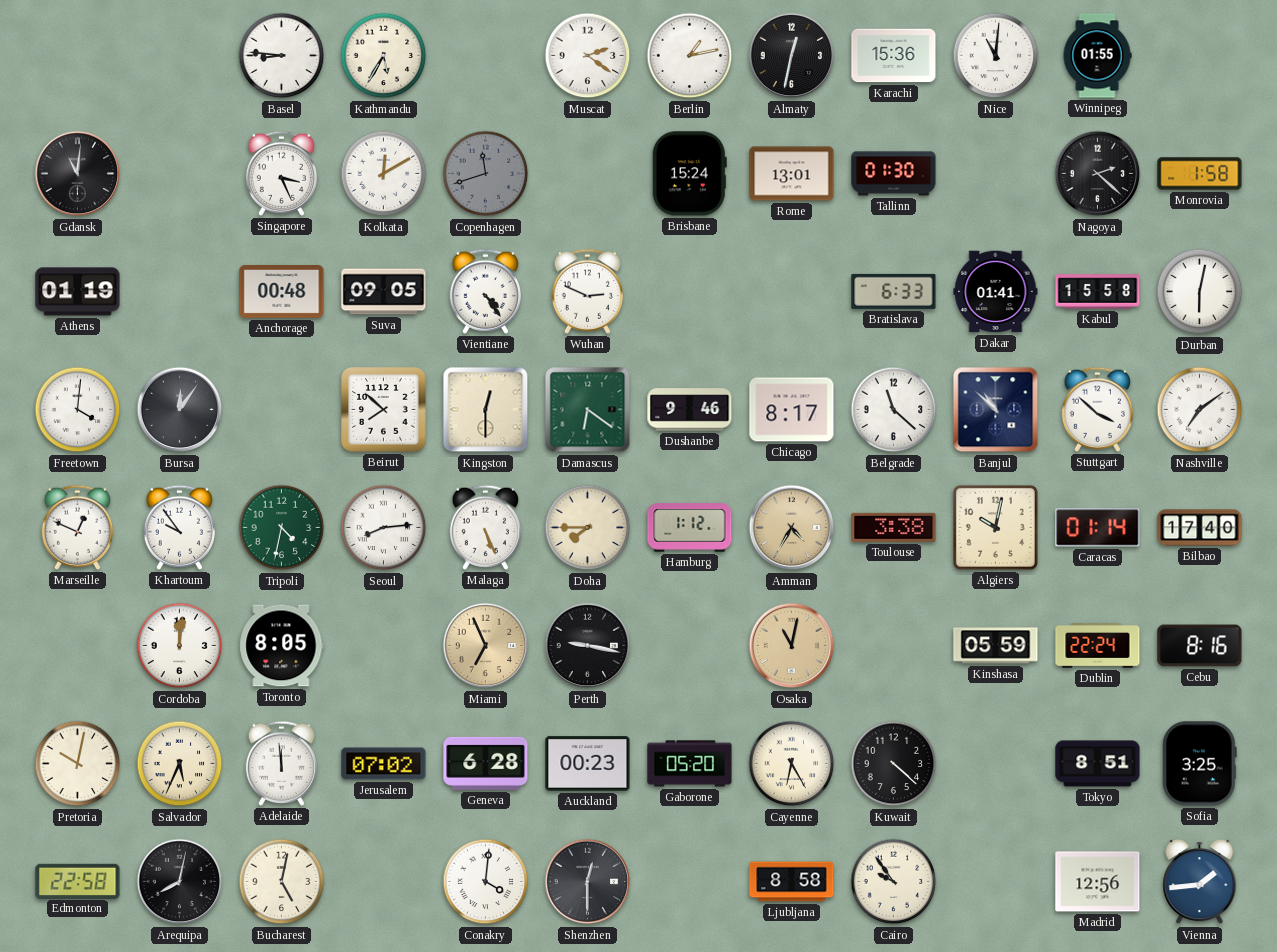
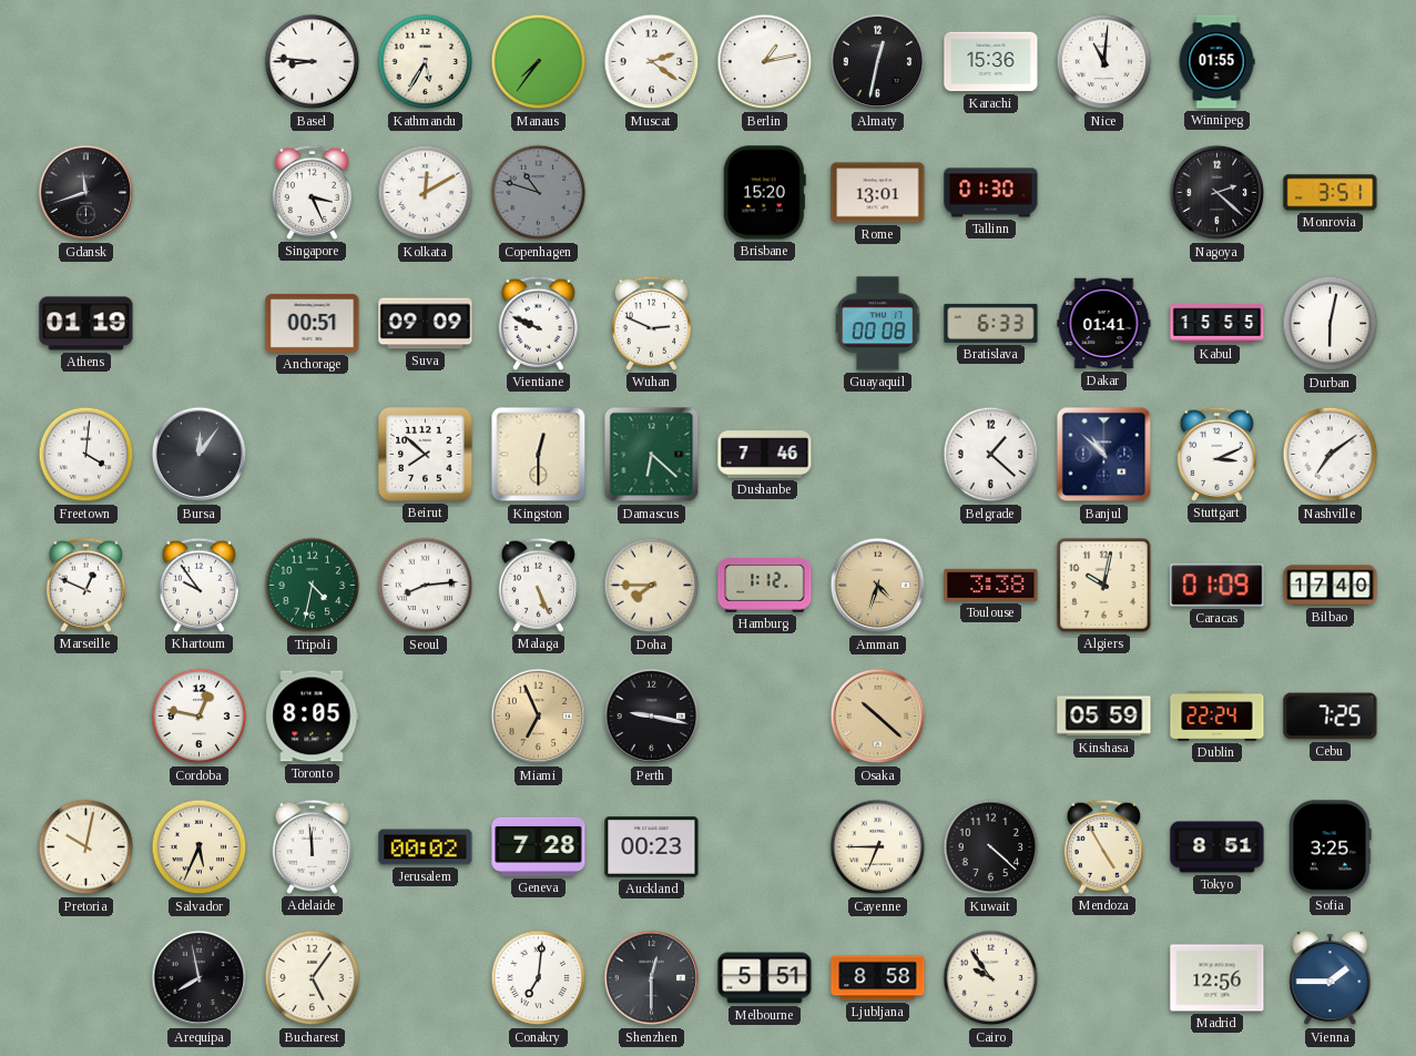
Manaus: none -> 7:36
Gdansk: 11:01 -> 11:42
Copenhagen: 11:42 -> 10:48
Brisbane: 15:24 -> 15:20
Monrovia: 1:58 -> 3:51
Anchorage: 00:48 -> 00:51
Suva: 09:05 -> 09:09
Vientiane: 4:24 -> 9:49
Guayaquil: none -> 00:08
Kabul: 15:58 -> 15:55
Damascus: 6:21 -> 6:22
Dushanbe: 9:46 -> 7:46
Chicago: 8:17 -> none
Belgrade: 11:22 -> 1:22
Stuttgart: 3:52 -> 3:11
Amman: 4:35 -> 4:33
Caracas: 01:14 -> 01:09
Cordoba: 12:01 -> 12:47
Osaka: 11:02 -> 10:22
Cebu: 8:16 -> 7:25
Jerusalem: 07:02 -> 00:02
Geneva: 6:28 -> 7:28
Gaborone: 05:20 -> none
Cayenne: 6:25 -> 6:45
Mendoza: none -> 4:55
Edmonton: 22:58 -> none
Arequipa: 8:02 -> 7:58
Bucharest: 5:02 -> 5:06
Conakry: 4:01 -> 7:01
Melbourne: none -> 5:51
Vienna: 1:44 -> 1:45
